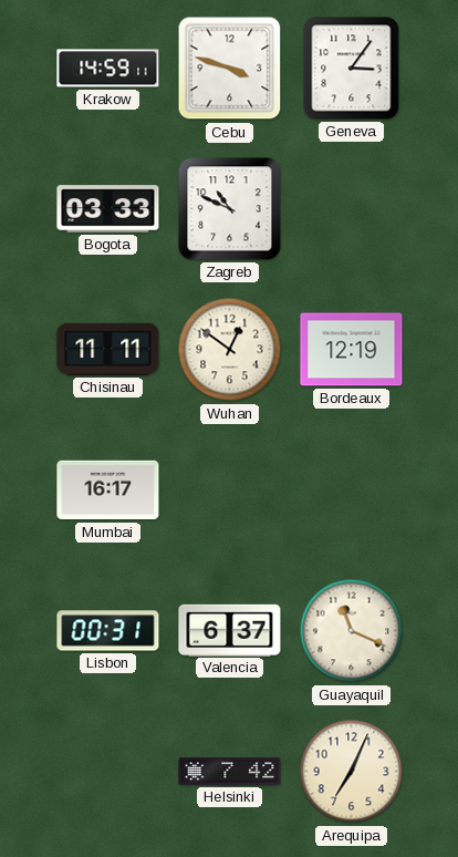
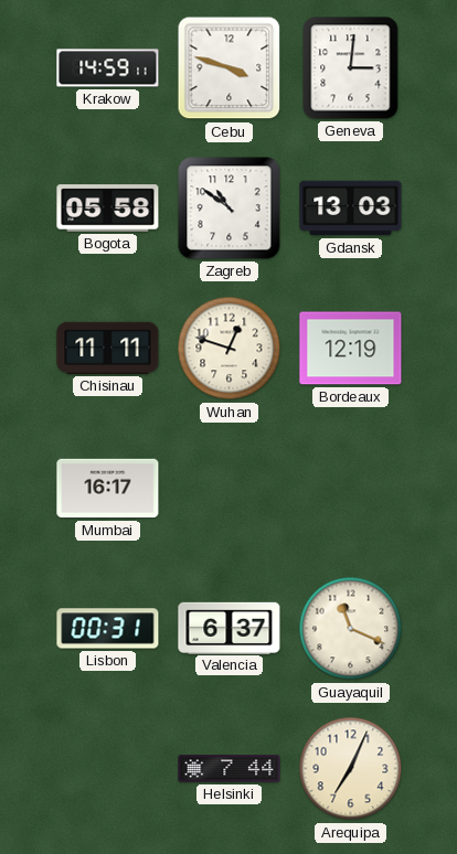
Geneva: 3:06 -> 3:01
Bogota: 03:33 -> 05:58
Zagreb: 10:49 -> 10:51
Gdansk: none -> 13:03
Wuhan: 12:51 -> 12:48
Helsinki: 7:42 -> 7:44
